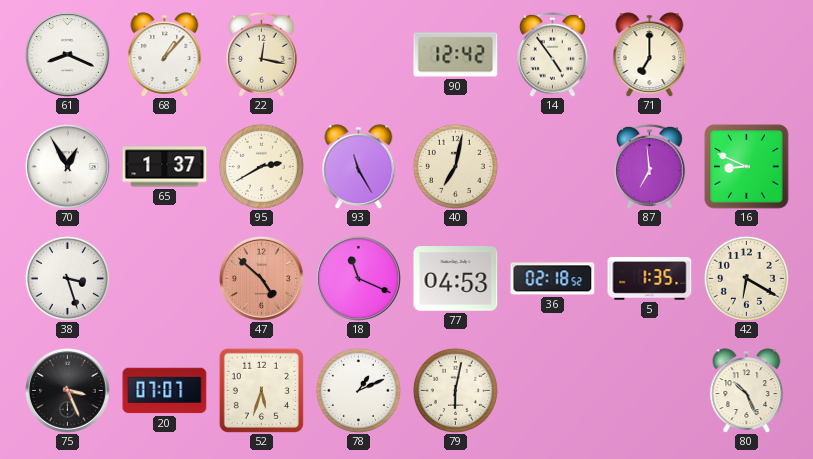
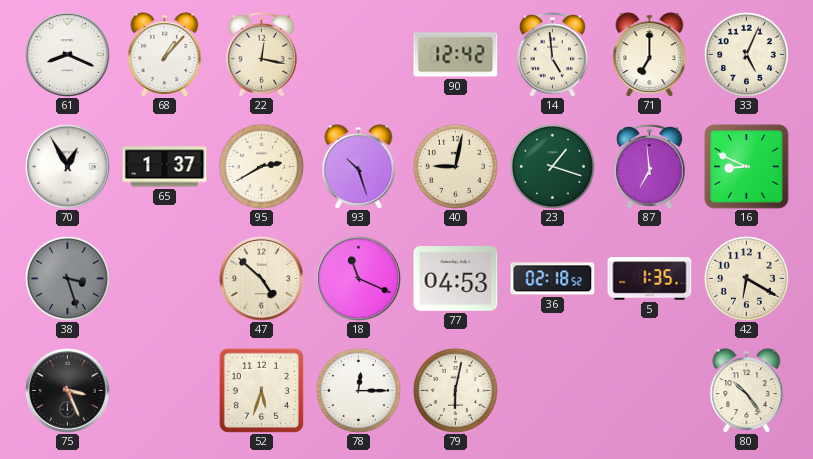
14: 4:54 -> 4:59
33: none -> 5:04
93: 11:25 -> 10:27
40: 7:02 -> 9:02
23: none -> 1:18
38 dial: white -> grey
47 dial: salmon -> cream
20: 07:07 -> none
78: 1:11 -> 12:15
80: 10:26 -> 10:24
